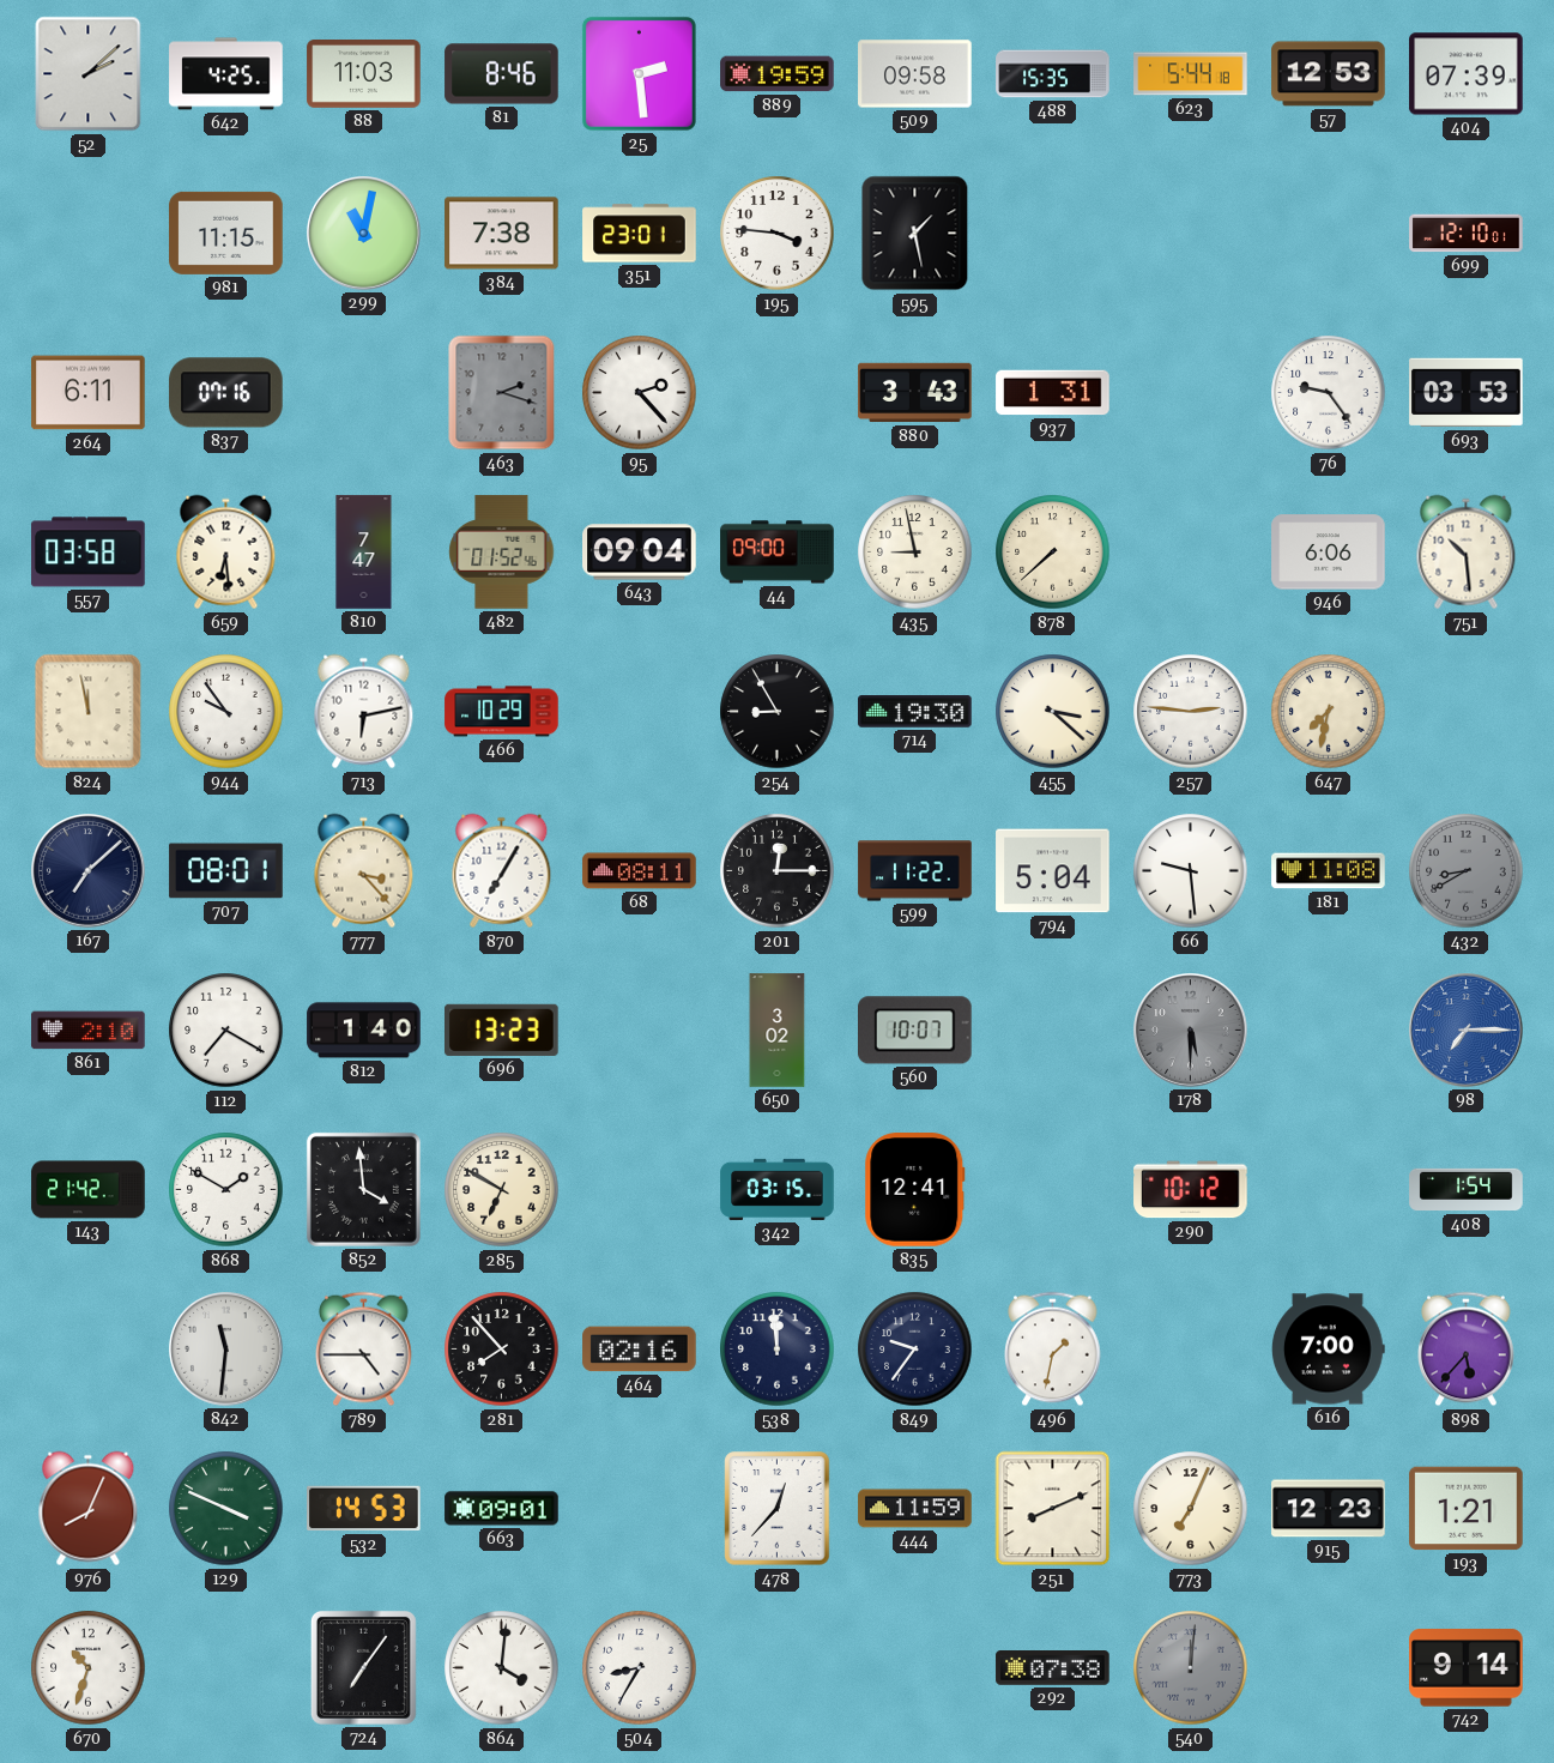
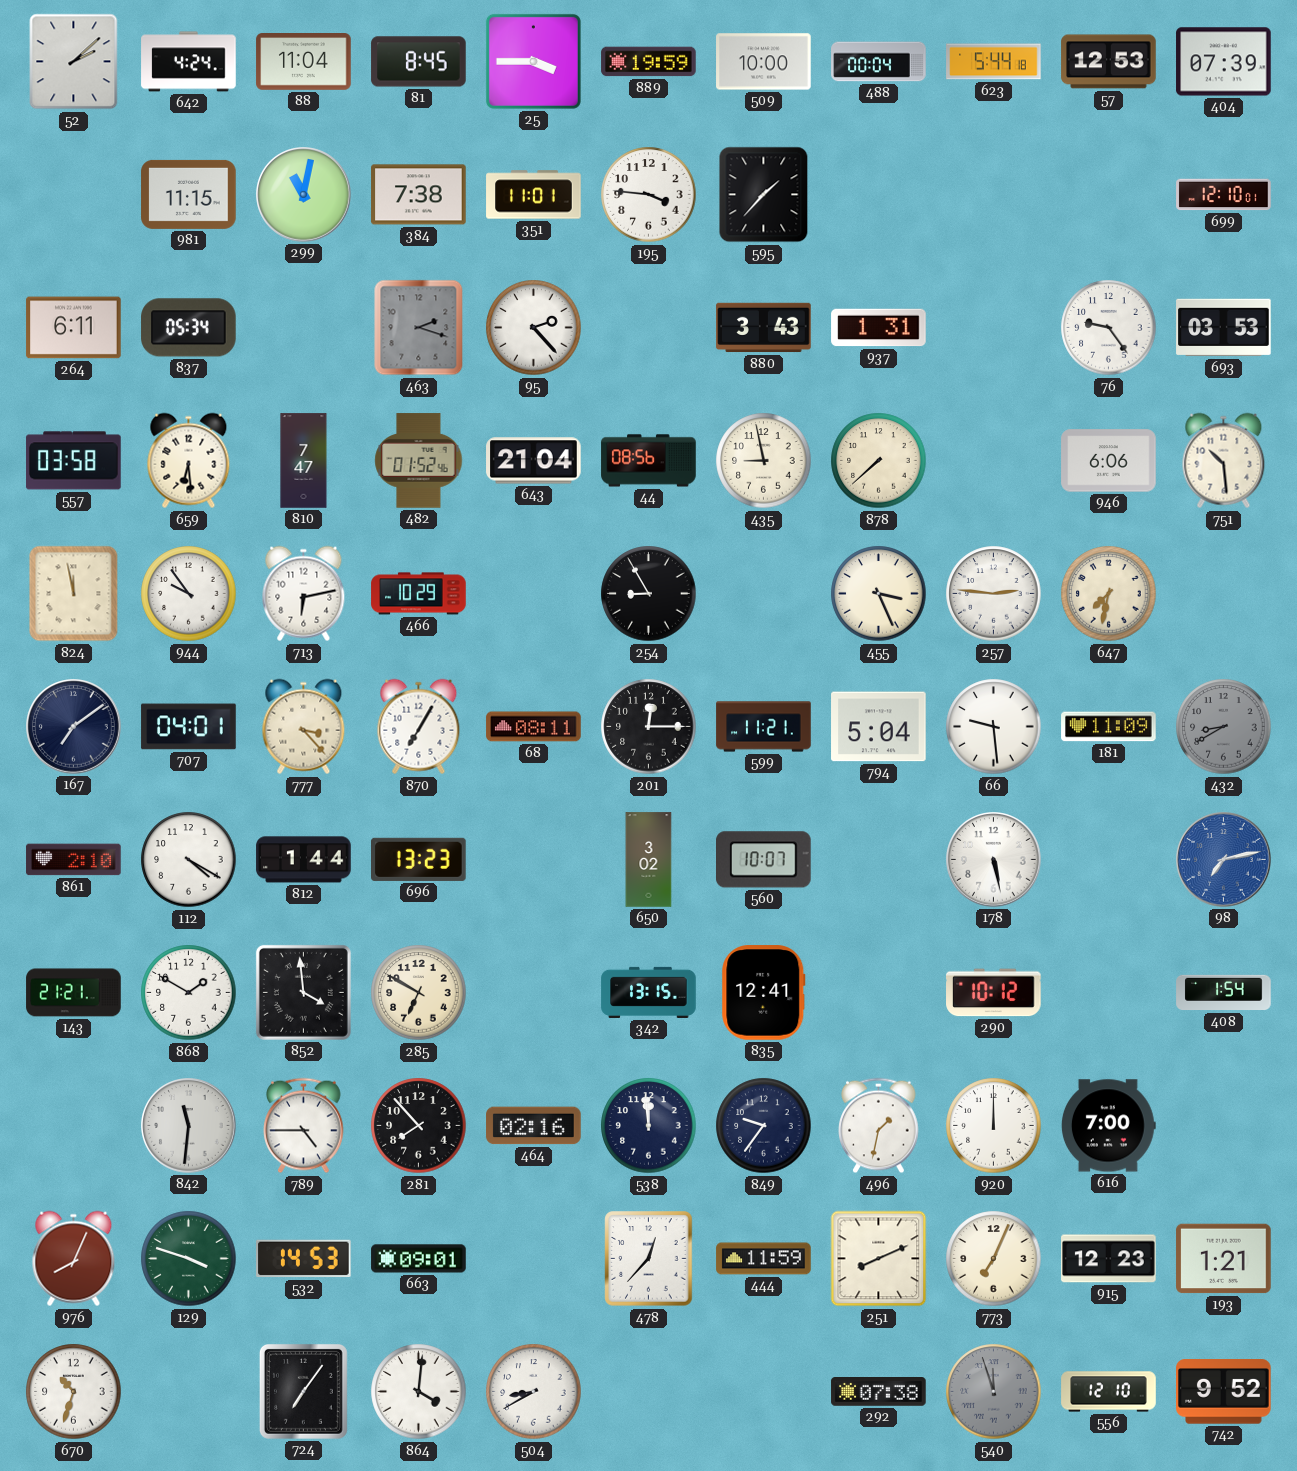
642: 4:25 -> 4:24
88: 11:03 -> 11:04
81: 8:46 -> 8:45
25: 2:29 -> 3:45
509: 09:58 -> 10:00
488: 15:35 -> 00:04
351: 23:01 -> 11:01
595: 1:28 -> 1:37
837: 07:16 -> 05:34
643: 09:04 -> 21:04
44: 09:00 -> 08:56
714: 19:30 -> none
455: 3:22 -> 3:26
167: 7:08 -> 7:09
707: 08:01 -> 04:01
599: 11:22 -> 11:21
181: 11:08 -> 11:09
112: 7:20 -> 4:20
812: 1:40 -> 1:44
178: 5:30 -> 5:28
178 dial: grey -> white
98: 7:15 -> 7:13
143: 21:42 -> 21:21
342: 03:15 -> 13:15
920: none -> 12:00
898: 5:37 -> none
129: 3:49 -> 3:48
504: 8:35 -> 8:40
540: 12:01 -> 11:57
556: none -> 12:10
742: 9:14 -> 9:52
